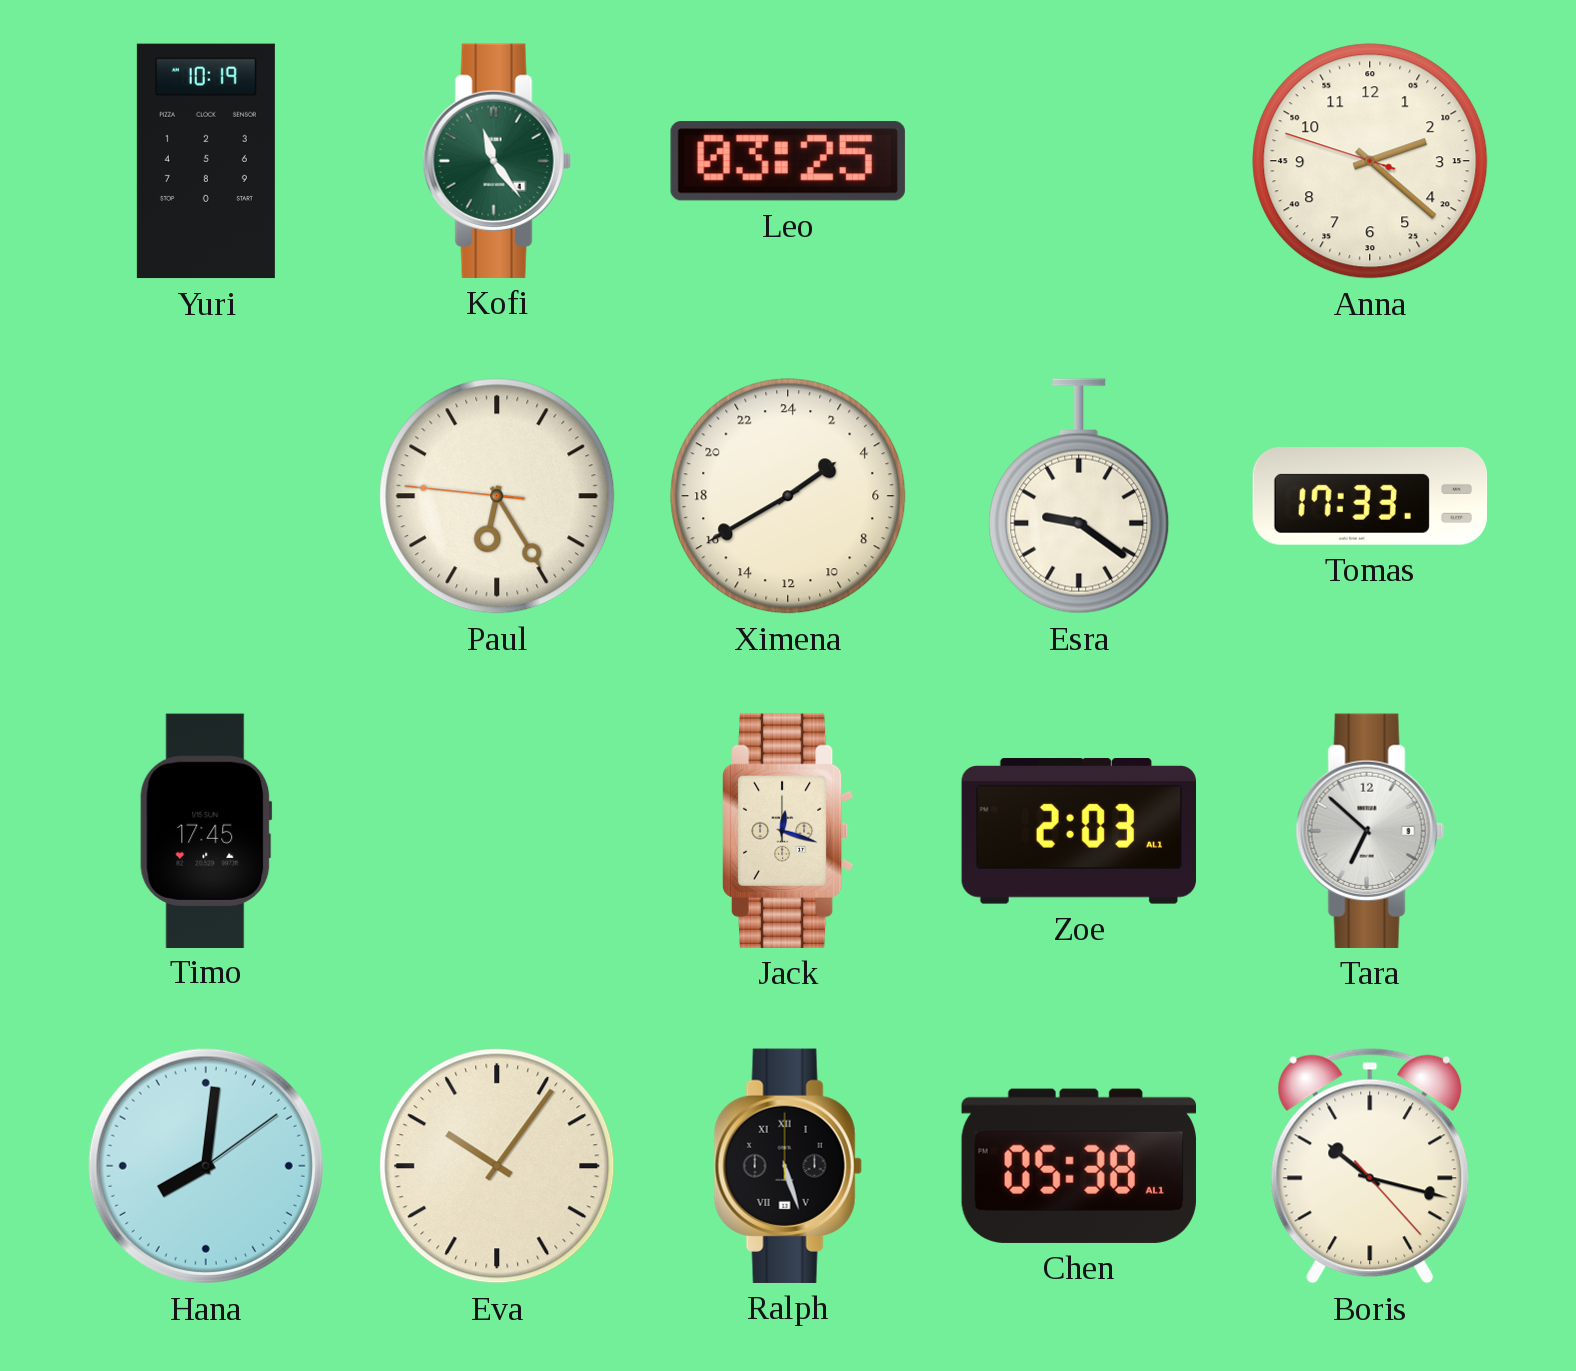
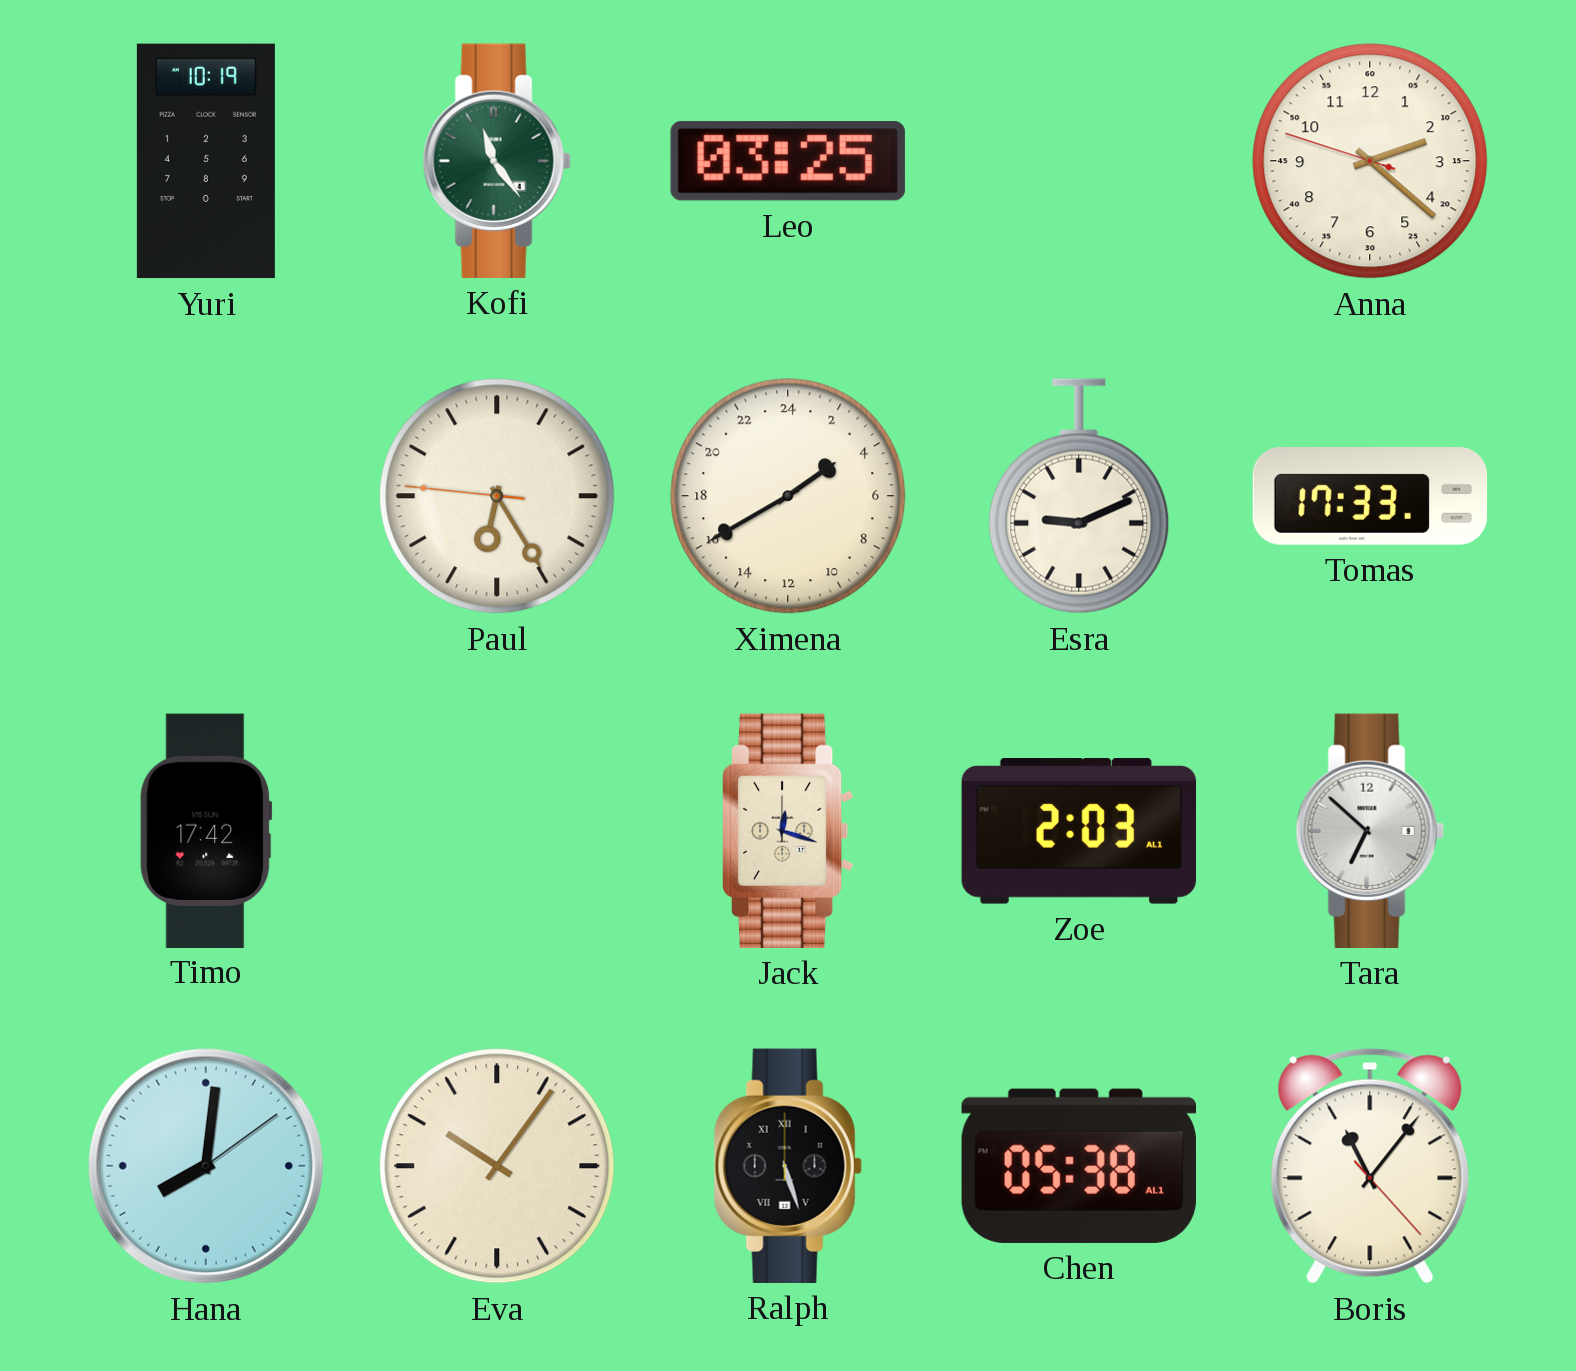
Esra: 9:21 -> 9:11
Timo: 17:45 -> 17:42
Boris: 10:17 -> 11:06
